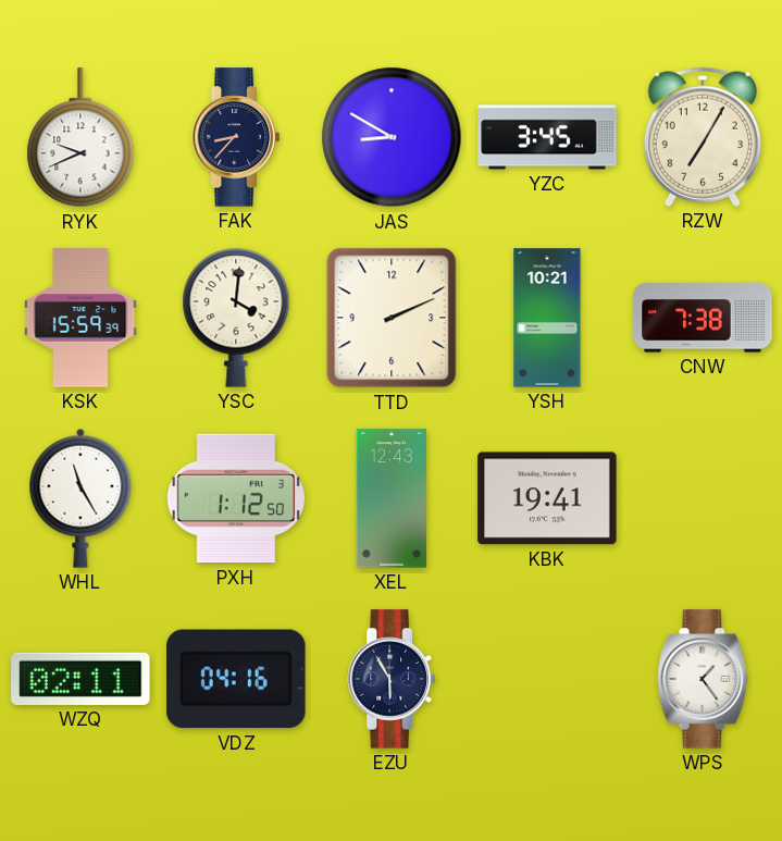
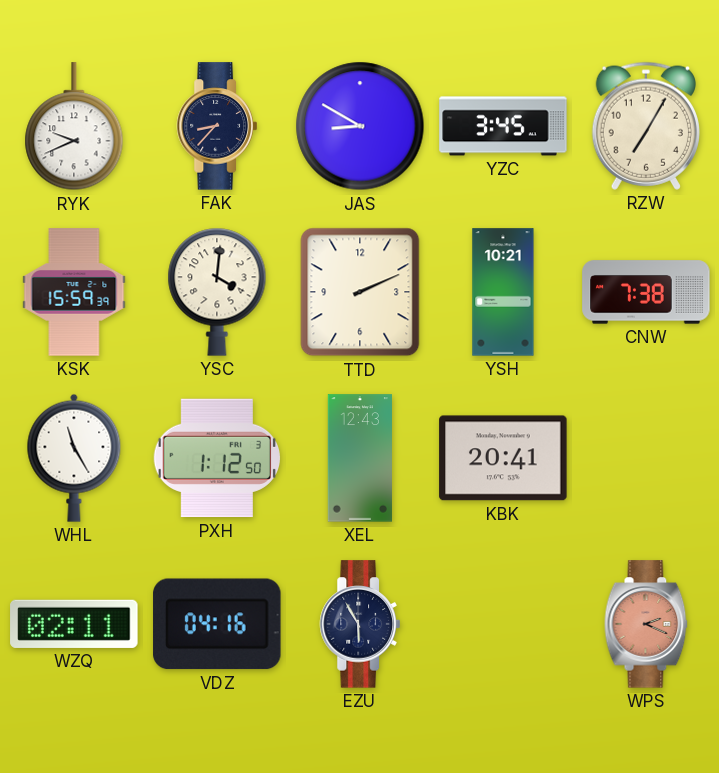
KBK: 19:41 -> 20:41
WPS: 1:24 -> 2:19
WPS dial: white -> salmon
